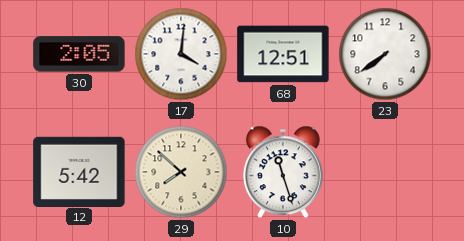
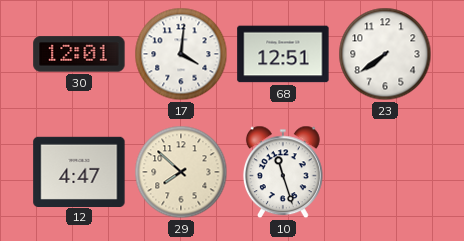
30: 2:05 -> 12:01
12: 5:42 -> 4:47
